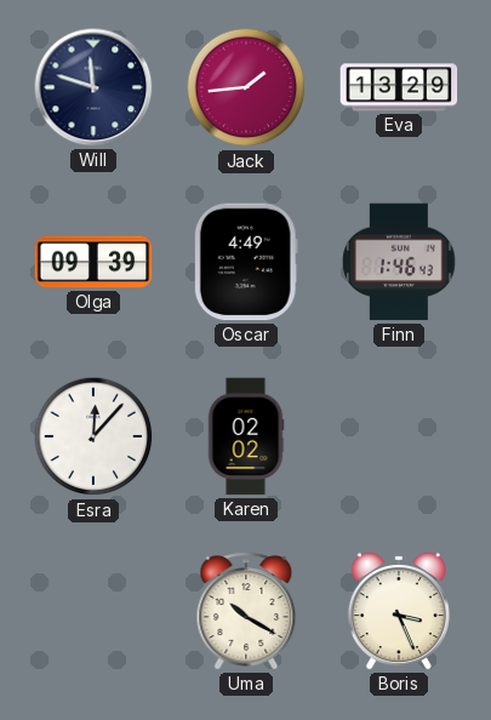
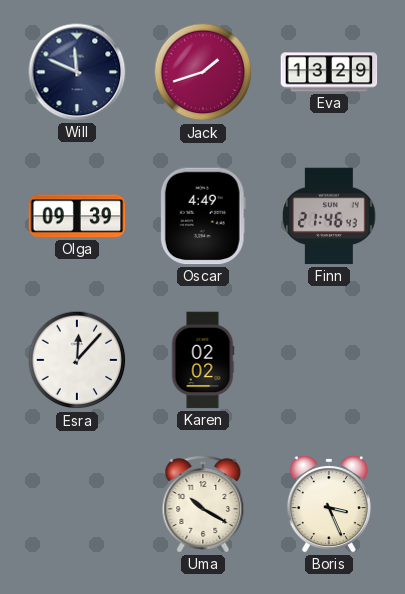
Will: 11:48 -> 11:49
Jack: 1:44 -> 1:42
Finn: 1:46 -> 21:46
